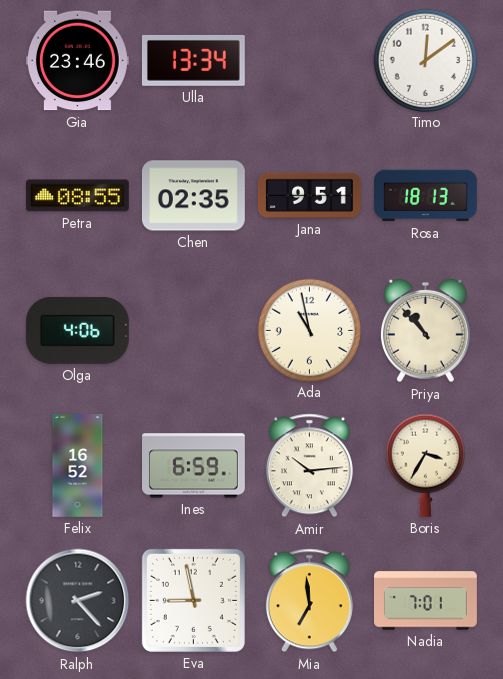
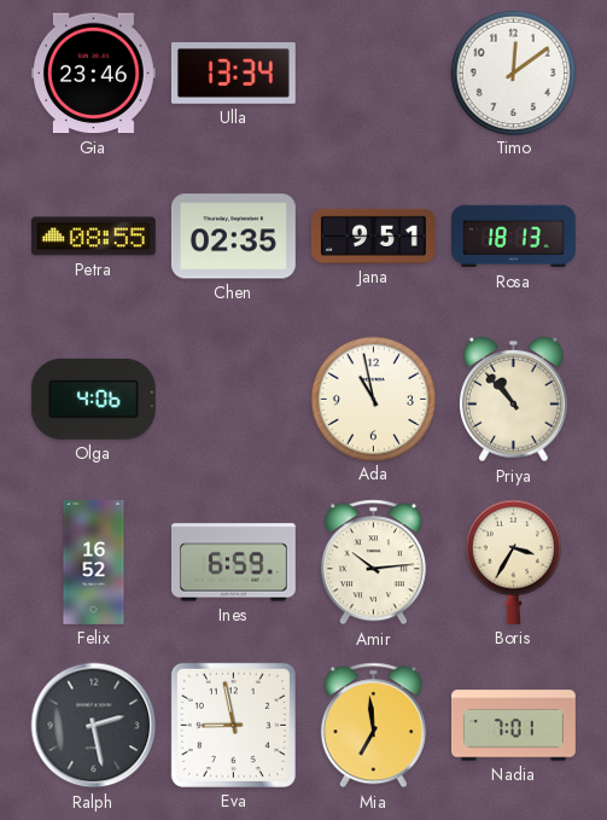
Ralph: 2:23 -> 2:28
